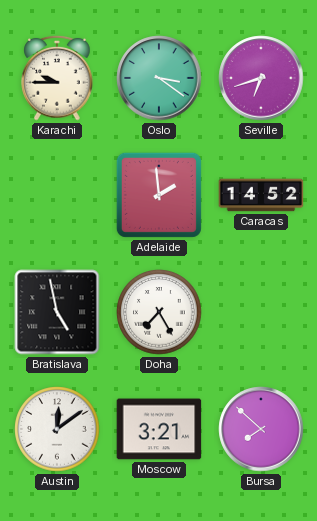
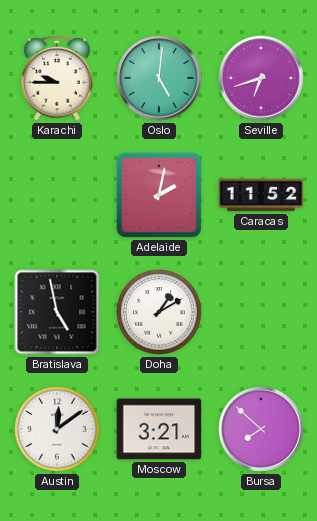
Oslo: 3:21 -> 5:01
Adelaide: 1:59 -> 2:02
Caracas: 14:52 -> 11:52
Doha: 7:25 -> 1:10
